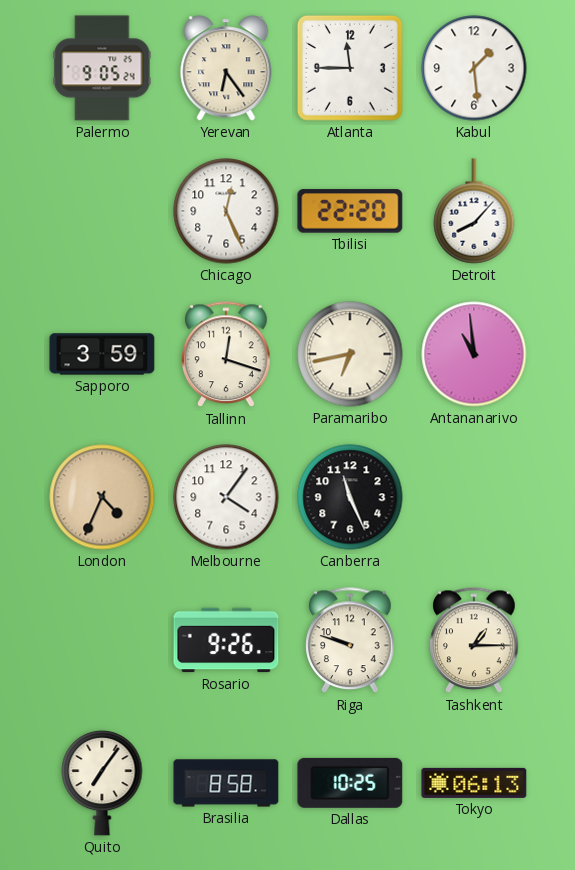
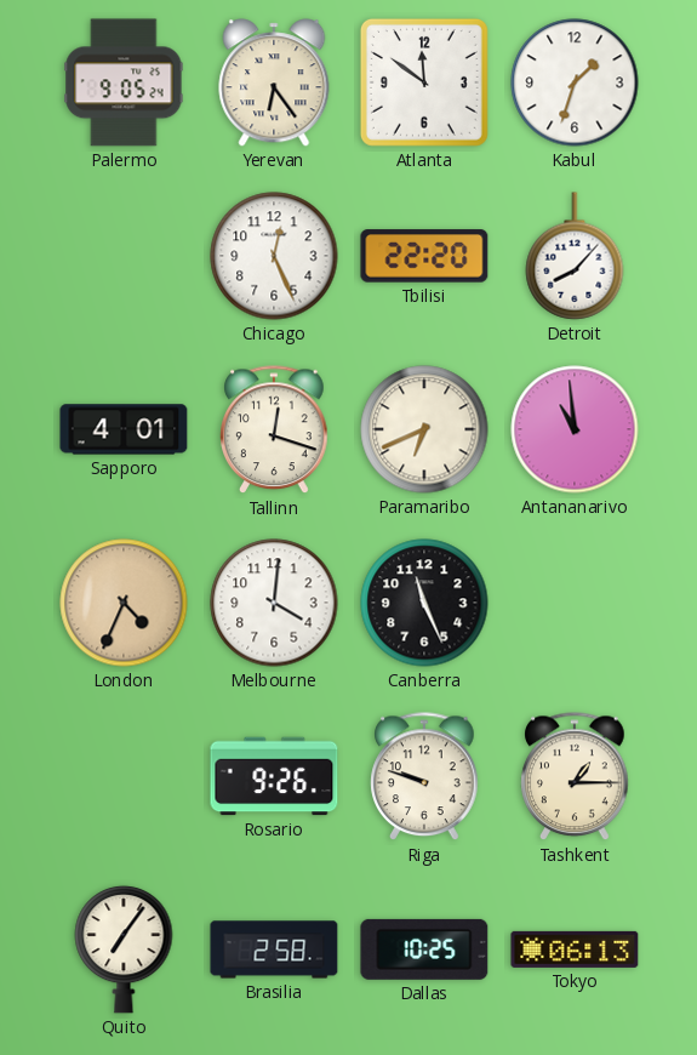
Atlanta: 11:45 -> 11:51
Kabul: 1:29 -> 1:33
Sapporo: 3:59 -> 4:01
Paramaribo: 6:43 -> 6:41
Melbourne: 4:06 -> 4:01
Brasilia: 8:58 -> 2:58
